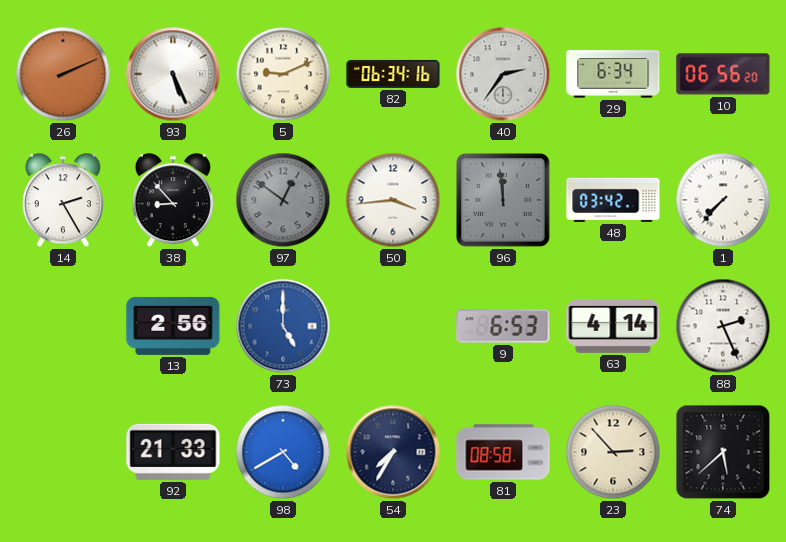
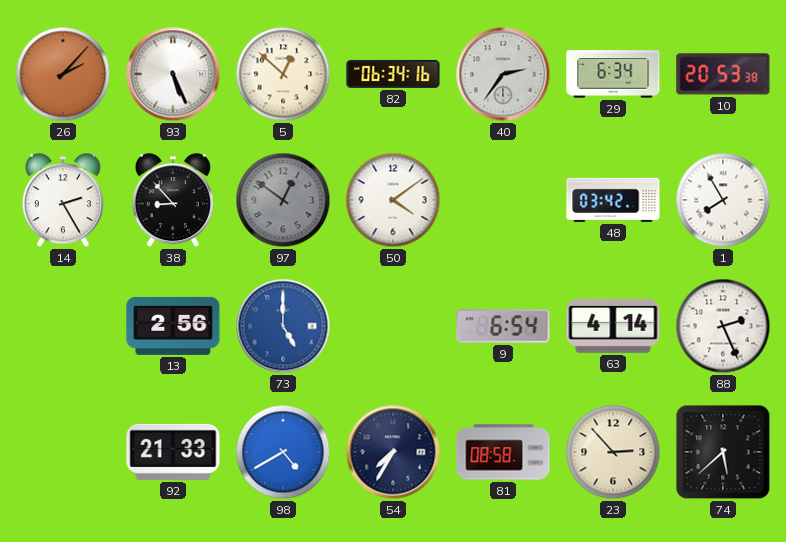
26: 2:11 -> 2:07
5: 9:11 -> 12:52
10: 06:56 -> 20:53
50: 3:44 -> 4:09
96: 11:59 -> none
1: 7:37 -> 7:55
9: 6:53 -> 6:54
